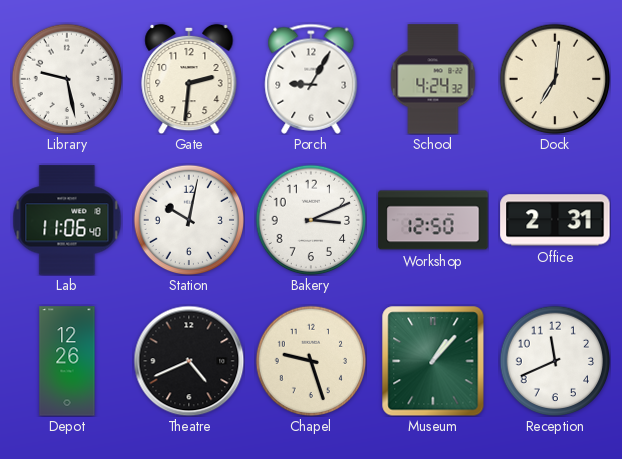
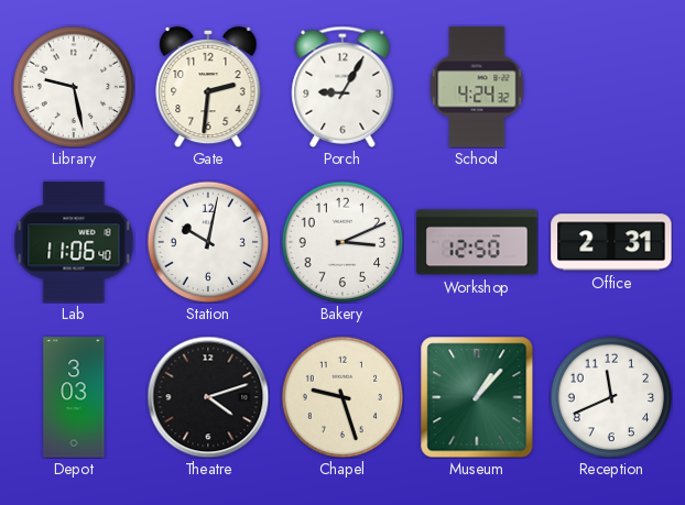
Dock: 7:01 -> none
Depot: 12:26 -> 3:03
Theatre: 4:41 -> 4:12
